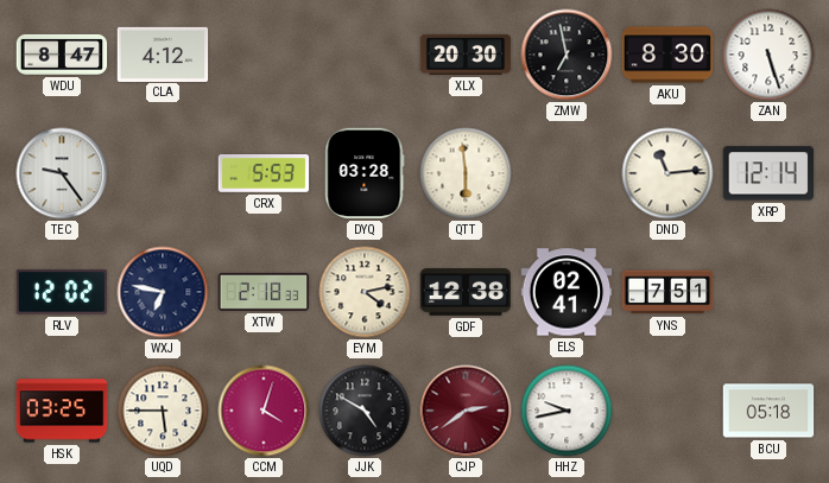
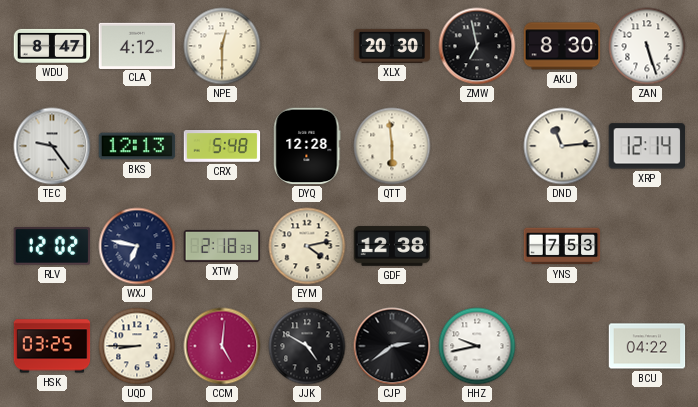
NPE: none -> 12:30
BKS: none -> 12:13
CRX: 5:53 -> 5:48
DYQ: 03:28 -> 12:28
ELS: 02:41 -> none
YNS: 7:51 -> 7:53
UQD: 5:45 -> 8:45
CCM: 4:03 -> 5:01
CJP dial: burgundy -> black
BCU: 05:18 -> 04:22
